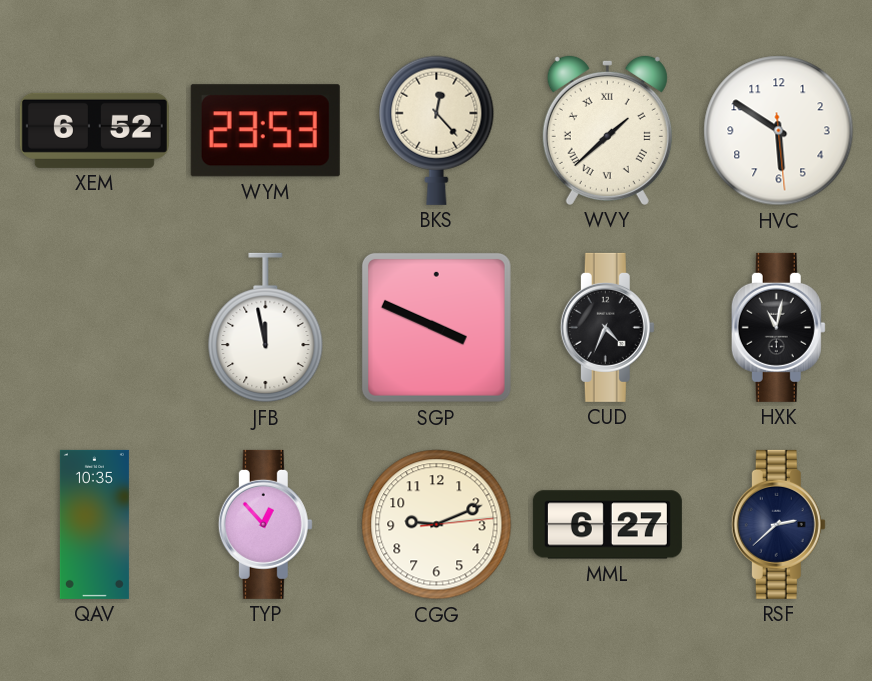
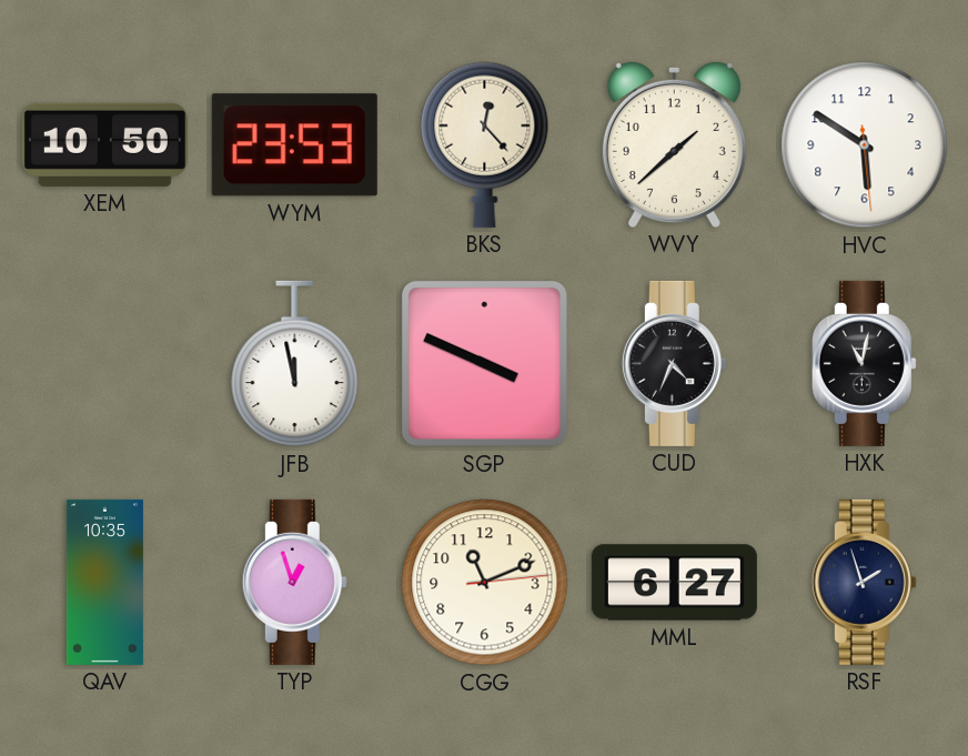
XEM: 6:52 -> 10:50
WVY numerals: Roman -> Arabic
TYP: 12:53 -> 12:57
CGG: 9:11 -> 11:11
RSF: 2:38 -> 1:57
